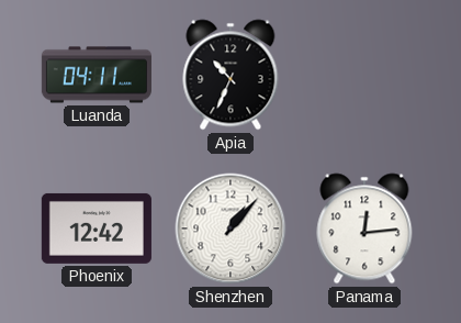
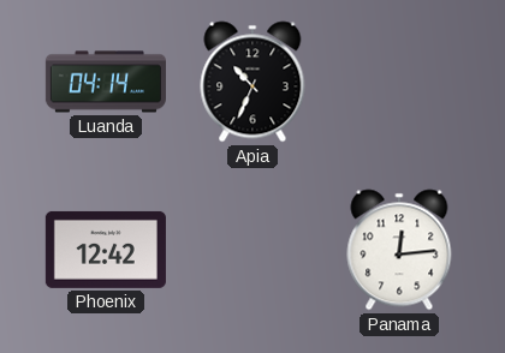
Luanda: 04:11 -> 04:14
Shenzhen: 1:07 -> none
